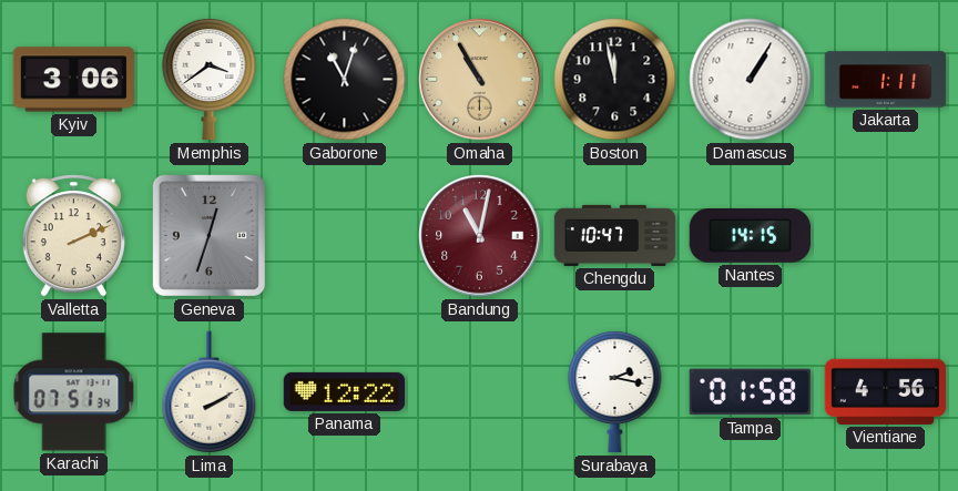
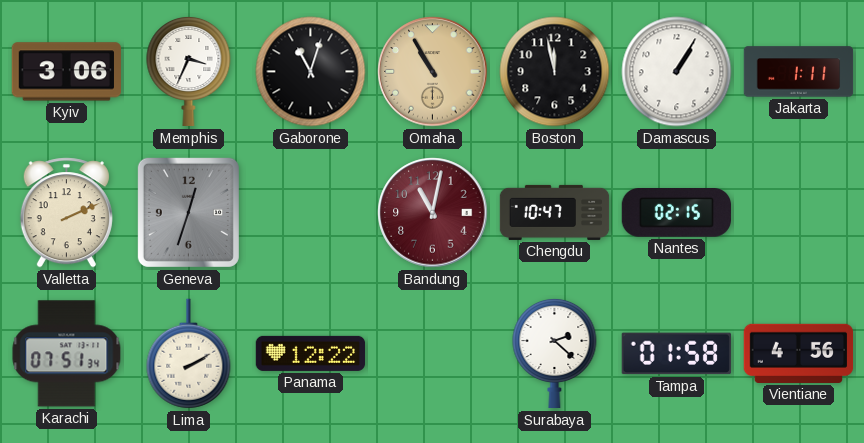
Memphis: 3:39 -> 3:34
Nantes: 14:15 -> 02:15
Surabaya: 2:17 -> 2:22
